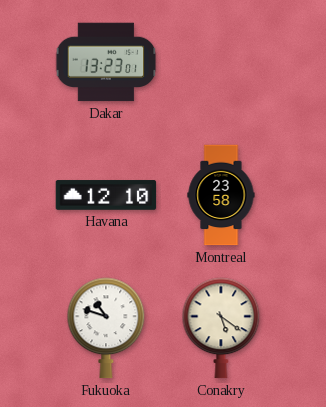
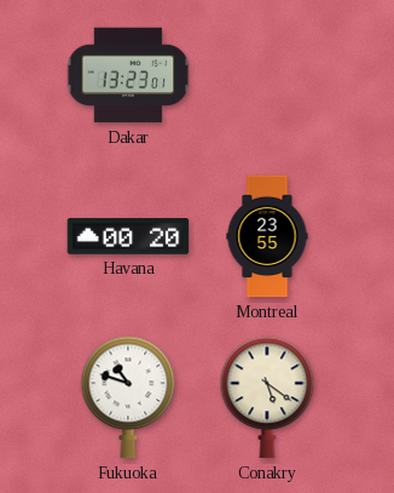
Havana: 12:10 -> 00:20
Montreal: 23:58 -> 23:55
